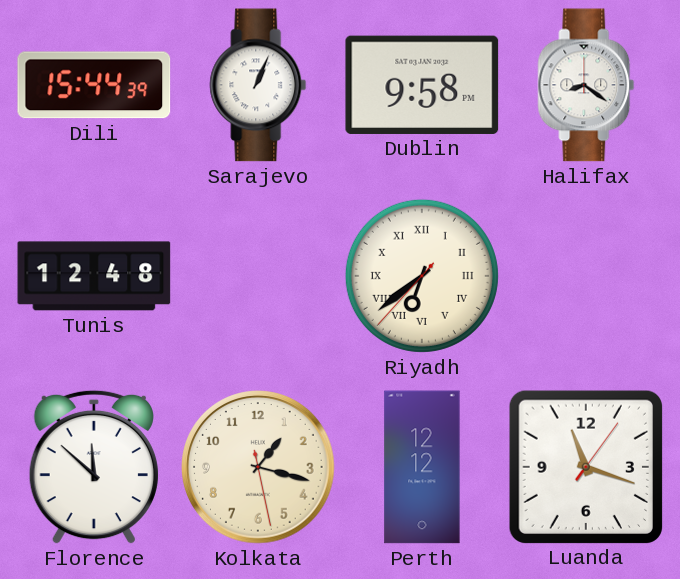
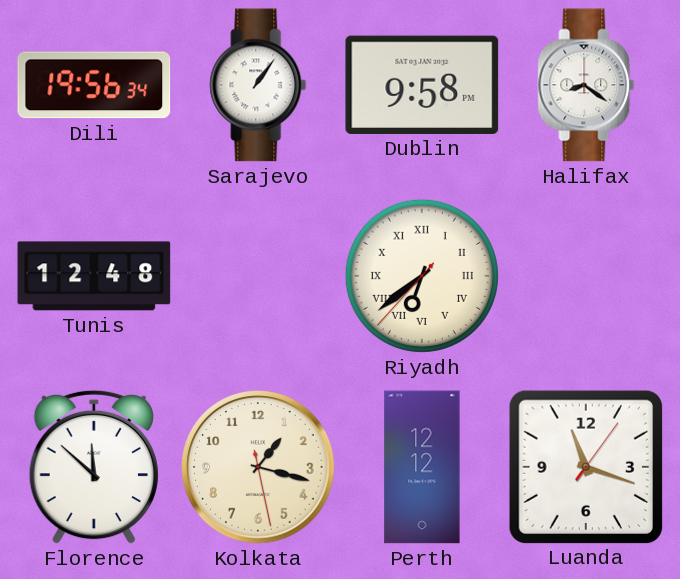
Dili: 15:44 -> 19:56
Sarajevo: 1:04 -> 1:06
